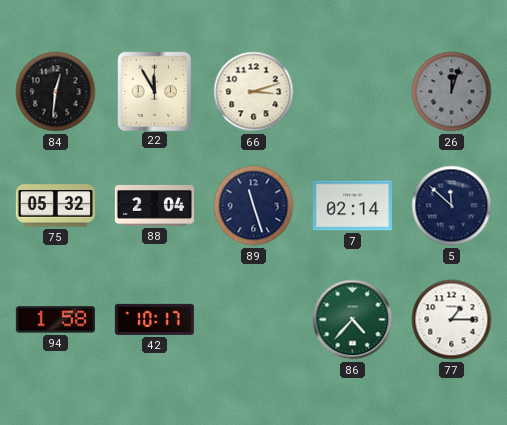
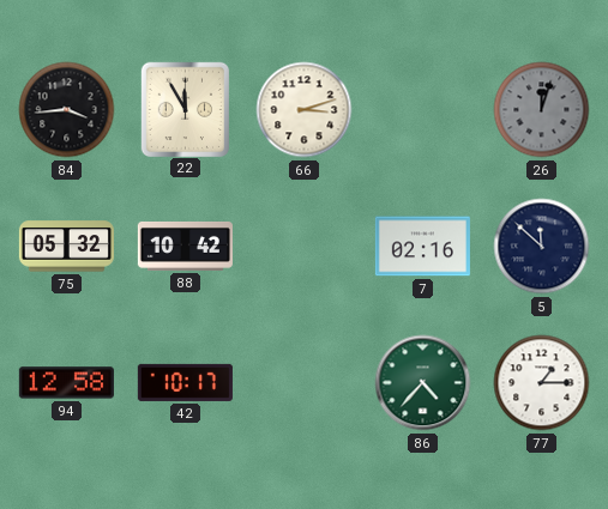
84: 12:31 -> 3:44
88: 2:04 -> 10:42
89: 11:27 -> none
7: 02:14 -> 02:16
94: 1:58 -> 12:58
